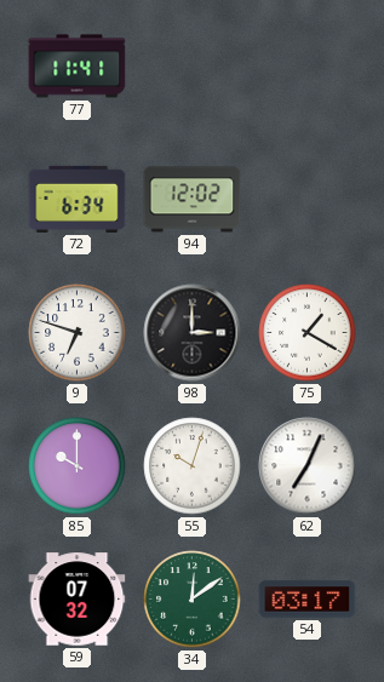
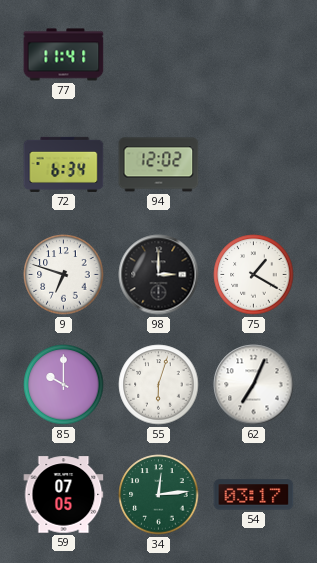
55: 10:03 -> 6:03
59: 07:32 -> 07:05
34: 12:09 -> 12:14
